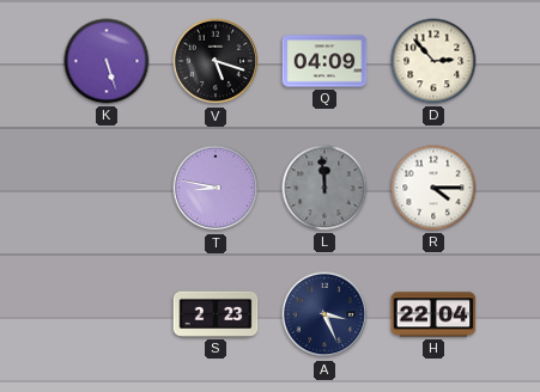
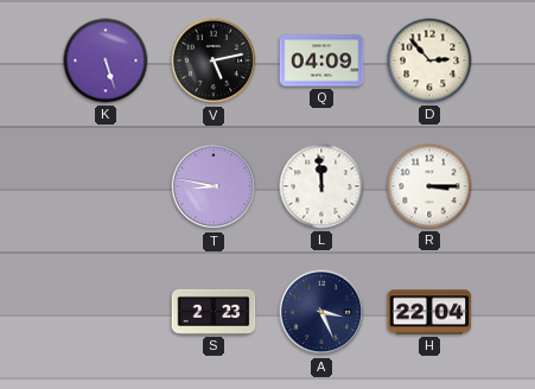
V: 5:18 -> 5:13
L dial: grey -> white
R: 4:15 -> 3:15
